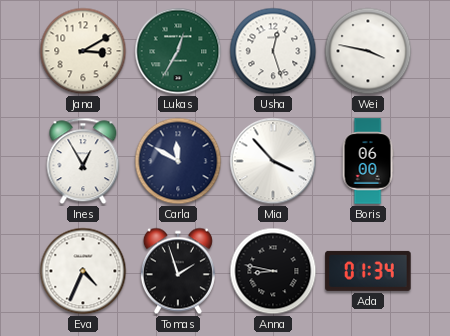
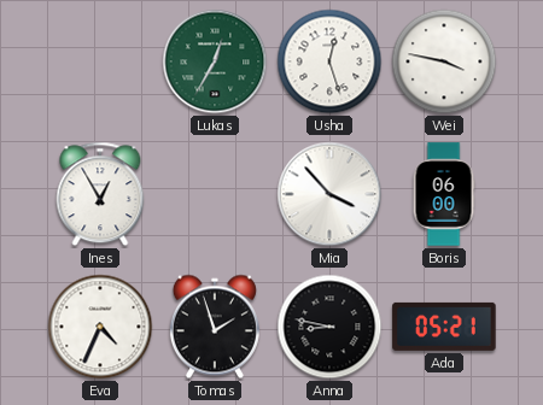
Jana: 3:10 -> none
Carla: 11:50 -> none
Ada: 01:34 -> 05:21
